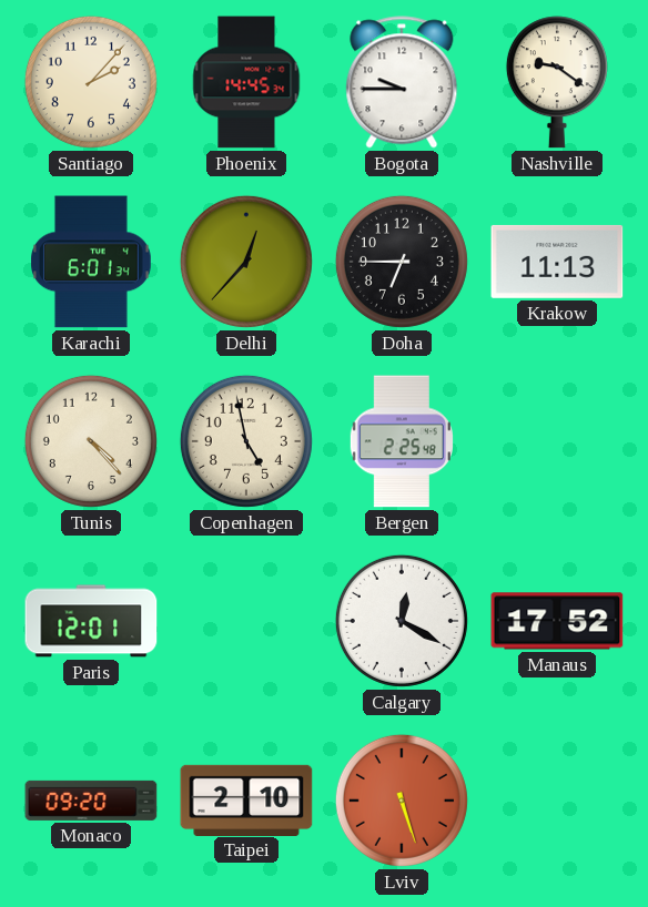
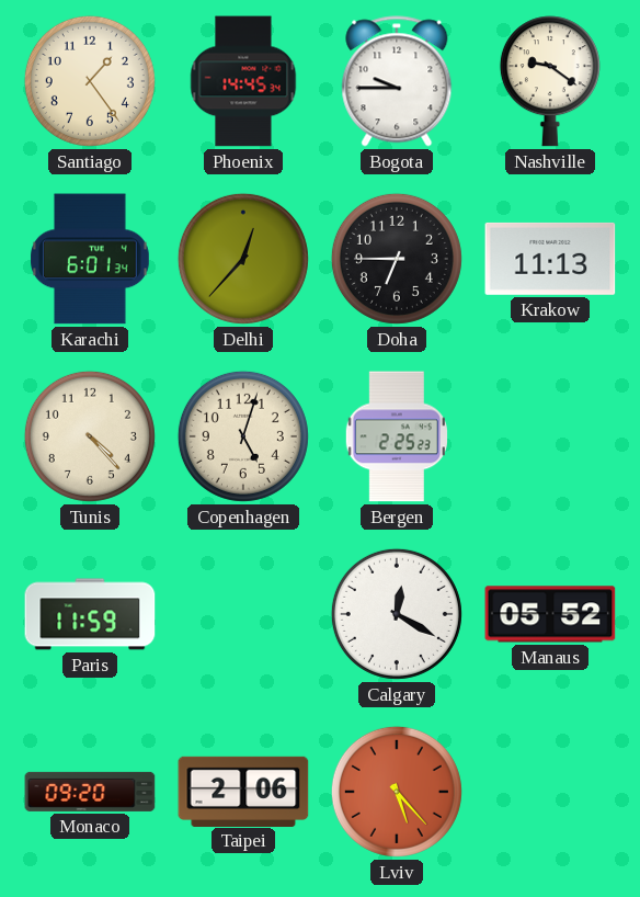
Santiago: 2:07 -> 1:24
Copenhagen: 4:58 -> 5:03
Bergen: 2:25:48 -> 2:25:23
Paris: 12:01 -> 11:59
Manaus: 17:52 -> 05:52
Taipei: 2:10 -> 2:06
Lviv: 5:27 -> 5:23
